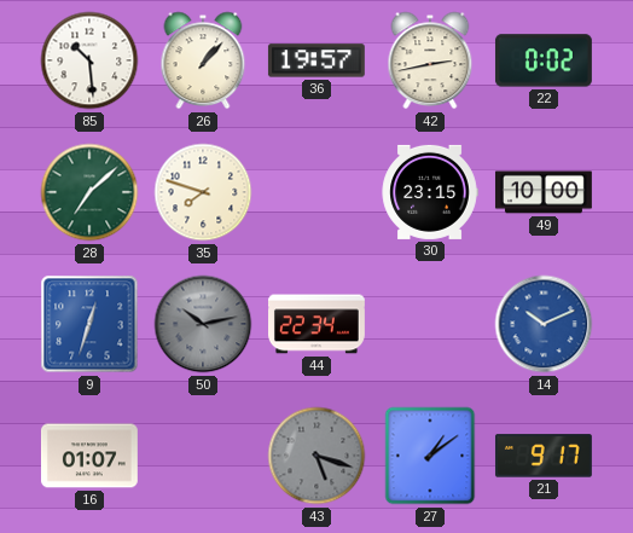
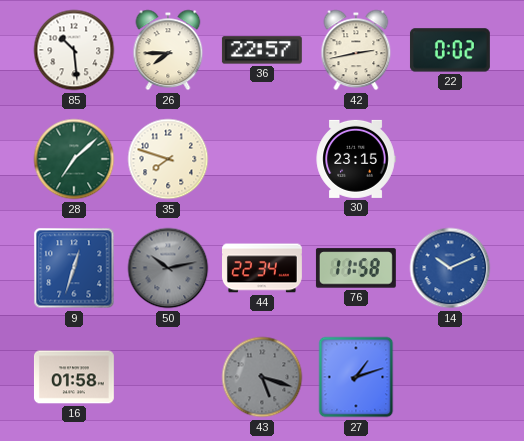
26: 1:07 -> 7:45
36: 19:57 -> 22:57
49: 10:00 -> none
76: none -> 11:58
16: 01:07 -> 01:58
27: 1:09 -> 1:12
21: 9:17 -> none
